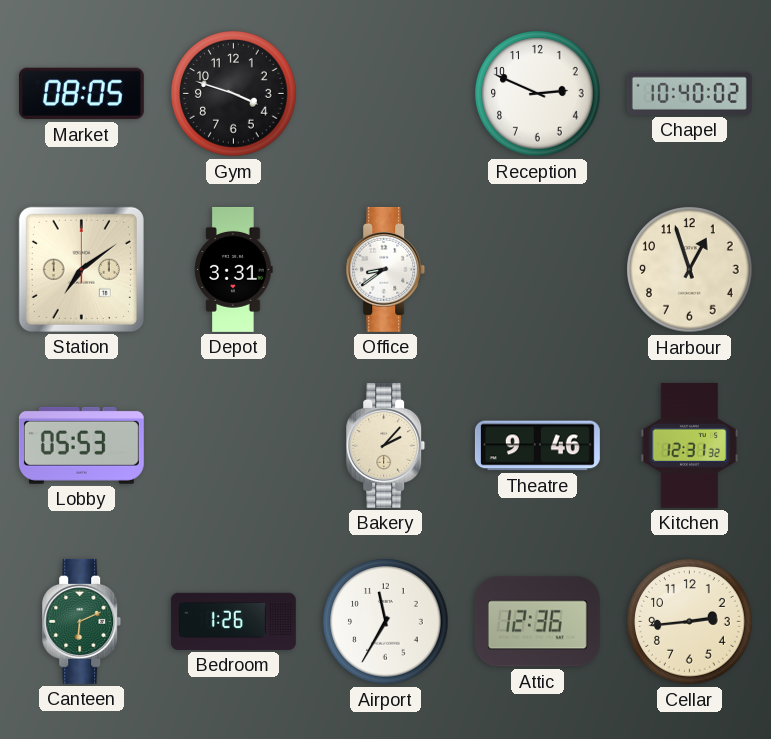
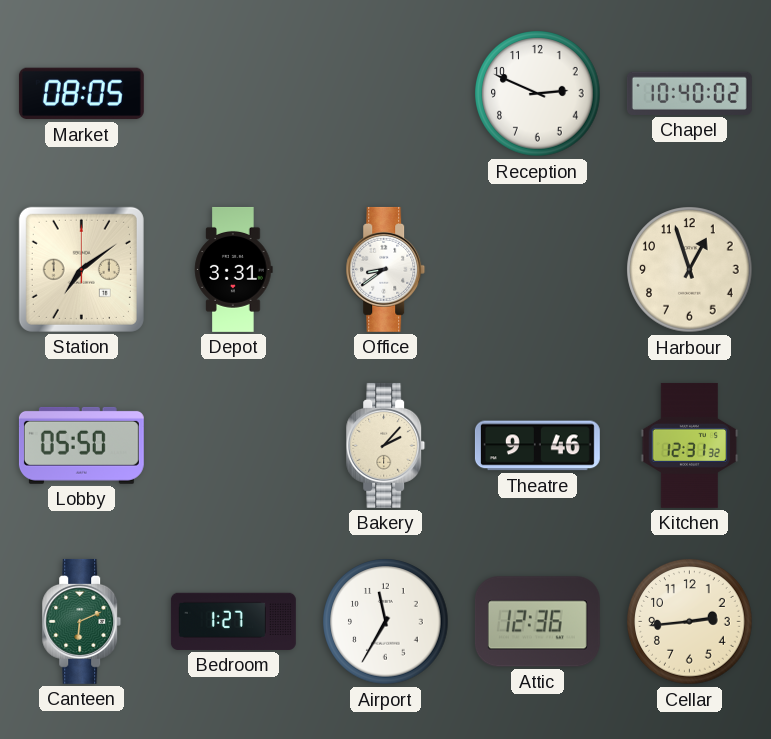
Gym: 3:48 -> none
Lobby: 05:53 -> 05:50
Bedroom: 1:26 -> 1:27
